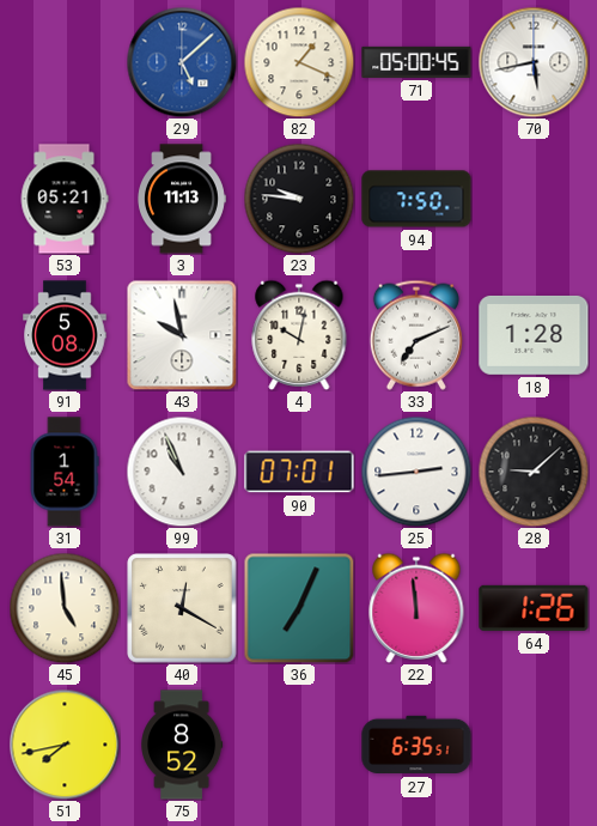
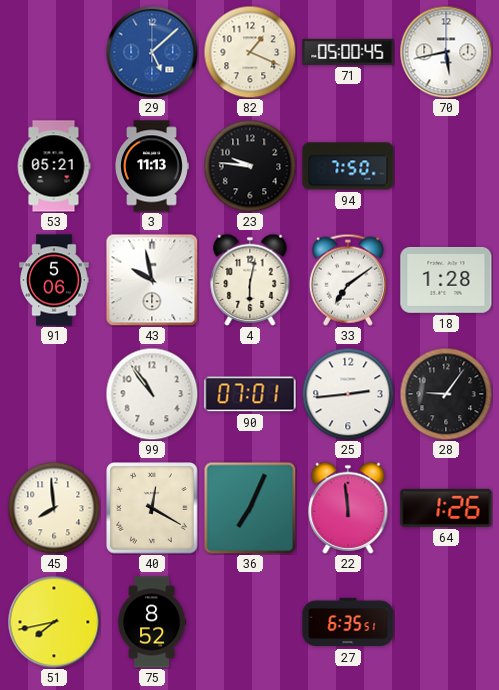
91: 5:08 -> 5:06
4: 10:02 -> 6:02
33: 7:11 -> 7:09
31: 1:54 -> none
99: 10:56 -> 10:54
28: 9:08 -> 9:06
45: 4:59 -> 7:59
